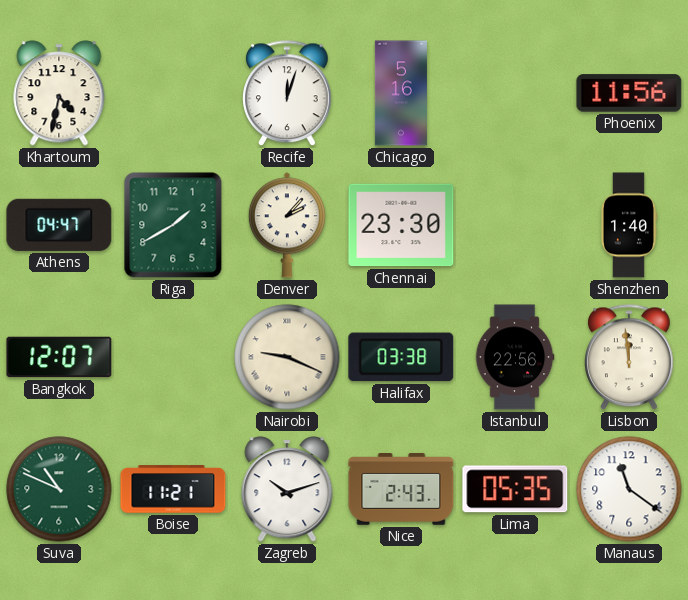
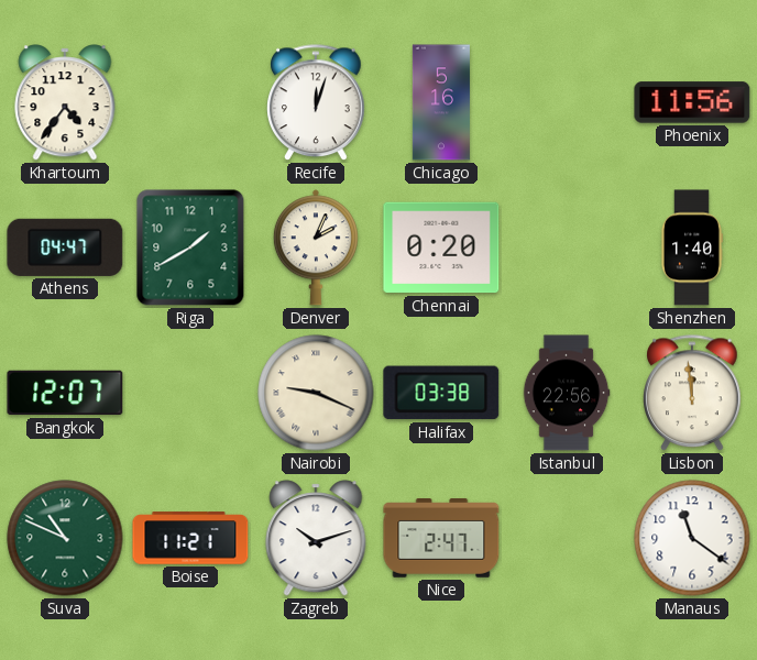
Khartoum: 4:32 -> 4:36
Denver: 2:07 -> 2:04
Chennai: 23:30 -> 0:20
Nice: 2:43 -> 2:47
Lima: 05:35 -> none
